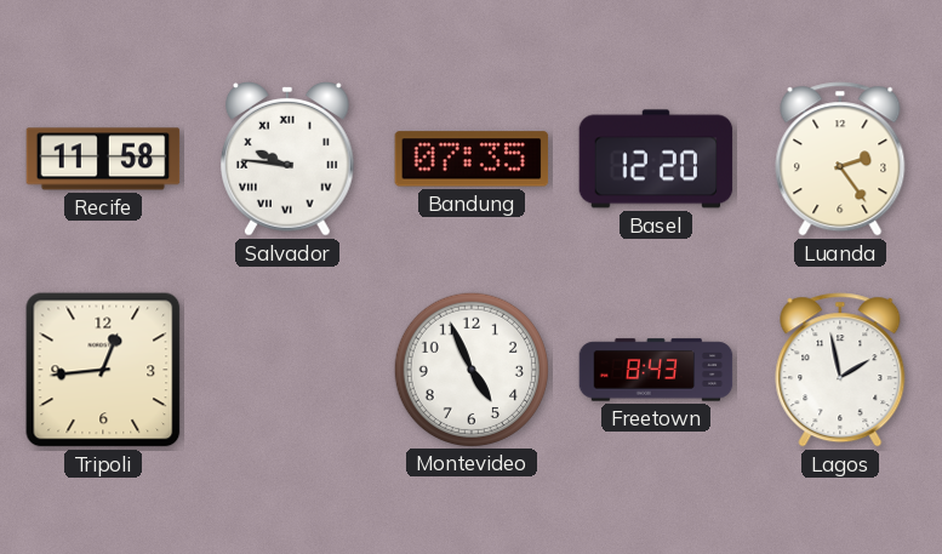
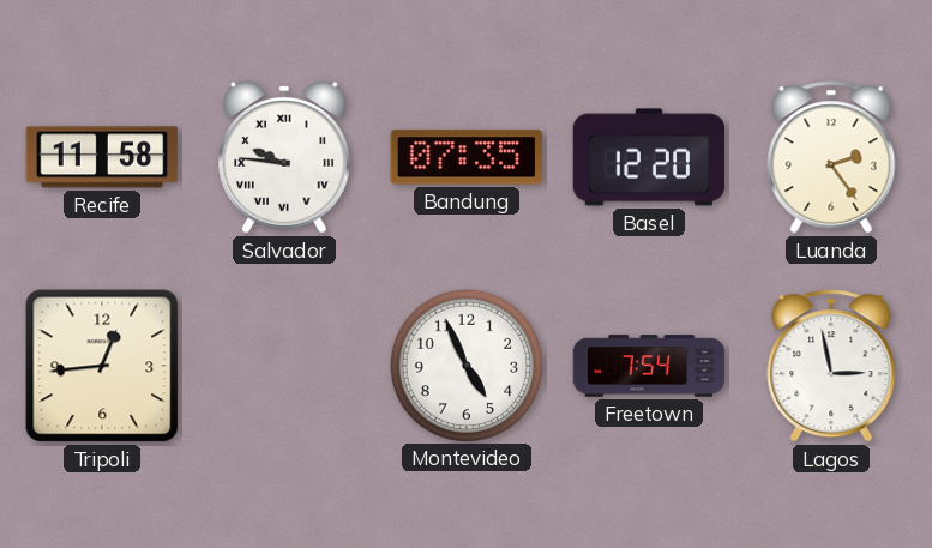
Freetown: 8:43 -> 7:54
Lagos: 1:58 -> 2:58
